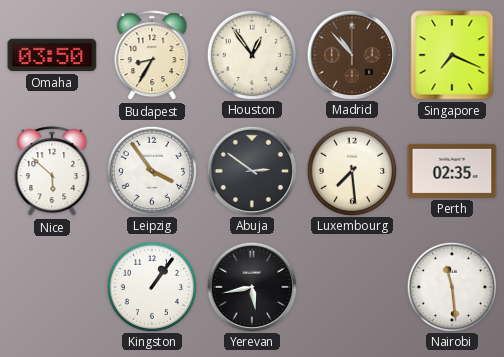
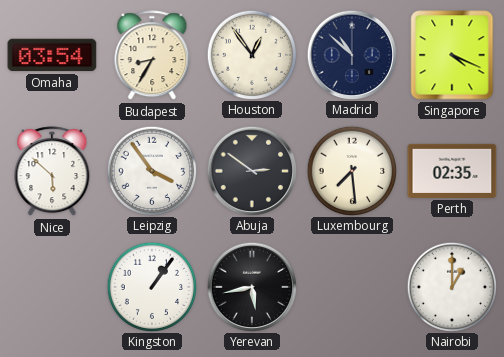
Omaha: 03:50 -> 03:54
Madrid: 10:53 -> 10:52
Madrid dial: brown -> navy
Singapore: 7:19 -> 4:19
Nairobi: 11:29 -> 1:00
